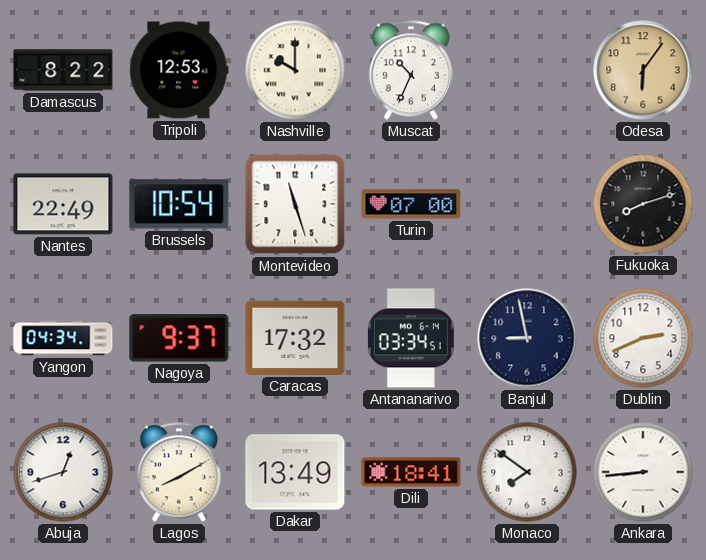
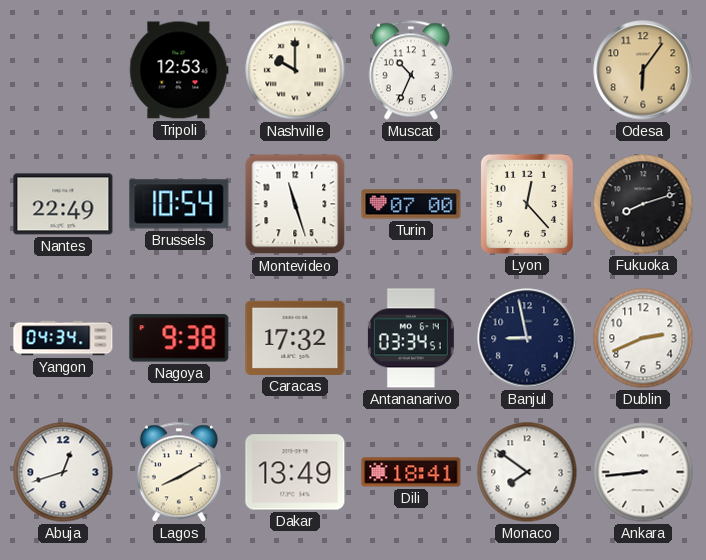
Damascus: 8:22 -> none
Lyon: none -> 12:23
Nagoya: 9:37 -> 9:38
